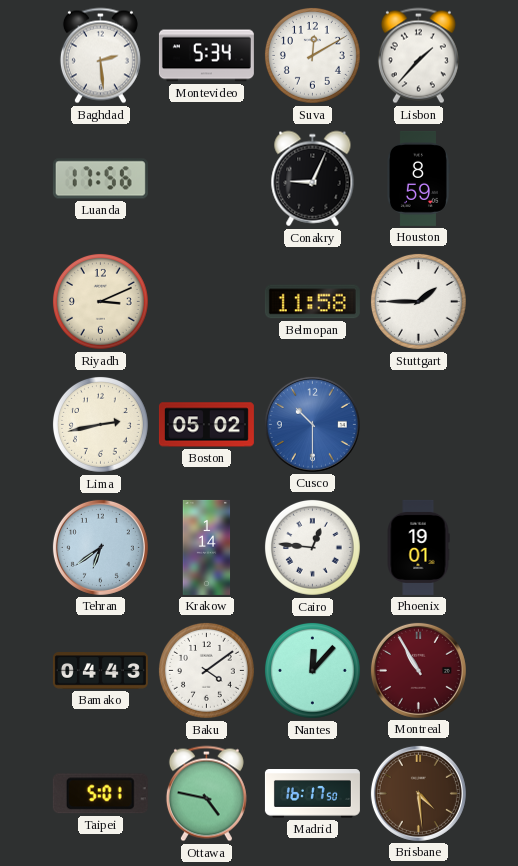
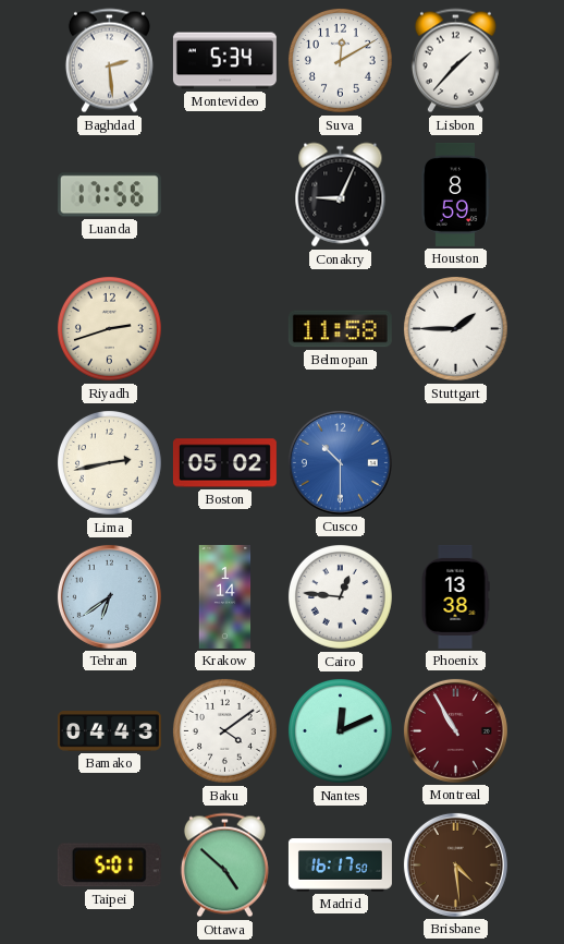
Riyadh: 3:11 -> 2:42
Phoenix: 19:01 -> 13:38
Nantes: 12:07 -> 12:11
Ottawa: 4:47 -> 4:52
